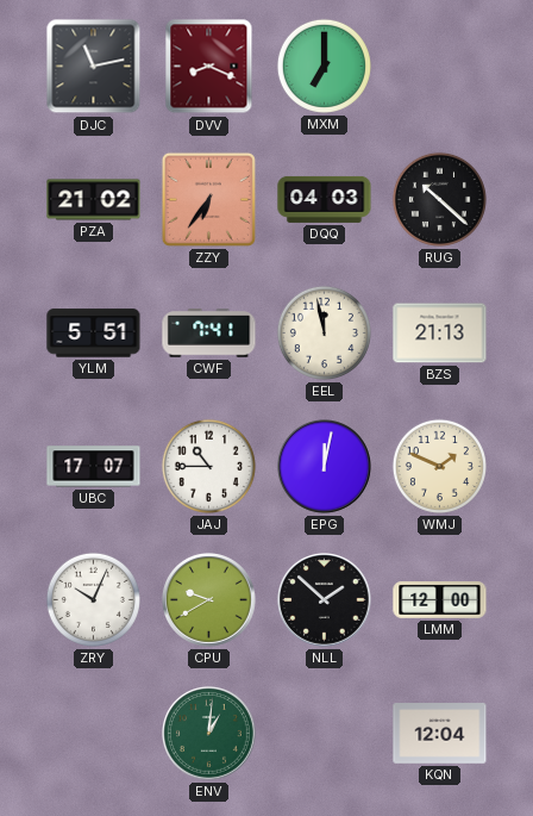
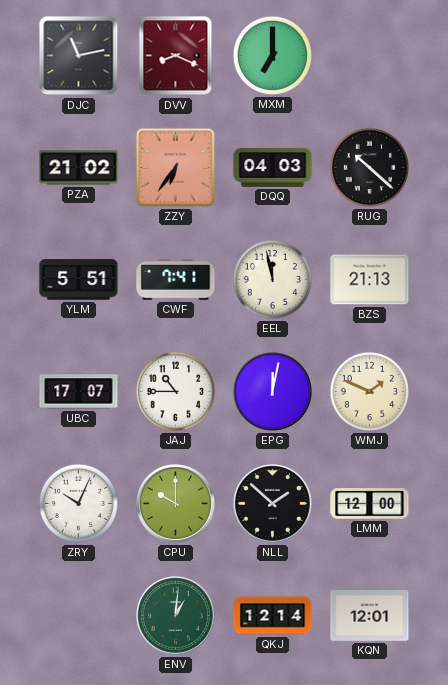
CPU: 9:40 -> 10:00
QKJ: none -> 12:14
KQN: 12:04 -> 12:01
